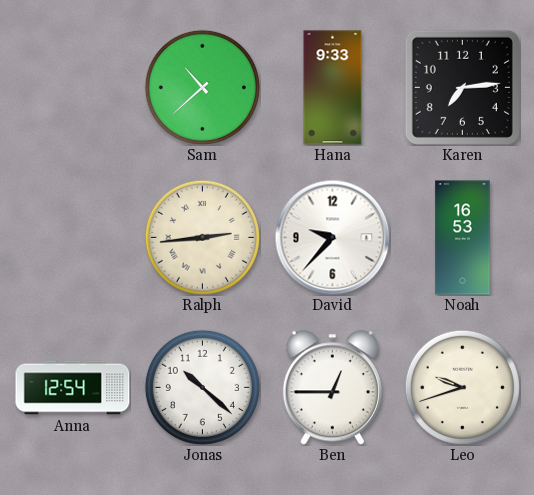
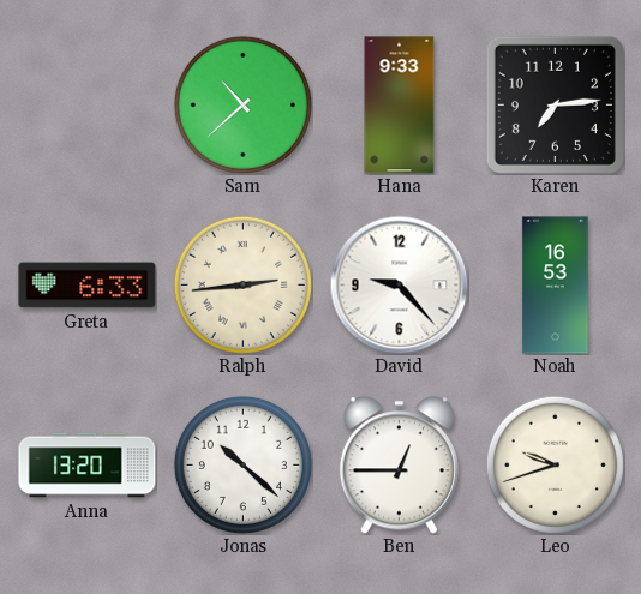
Greta: none -> 6:33
David: 9:37 -> 9:23
Anna: 12:54 -> 13:20
